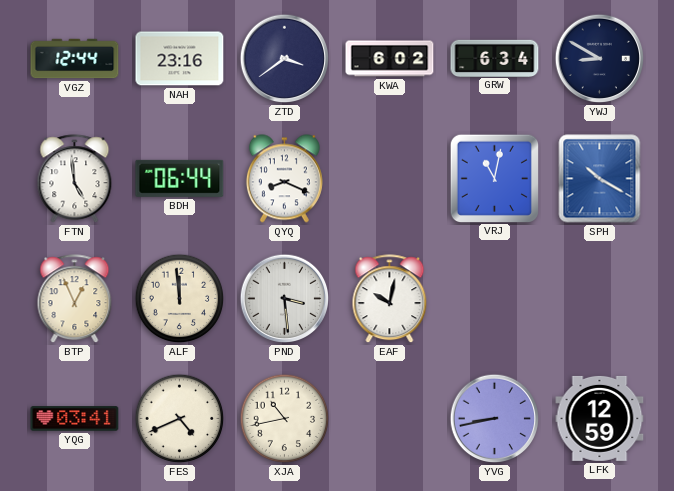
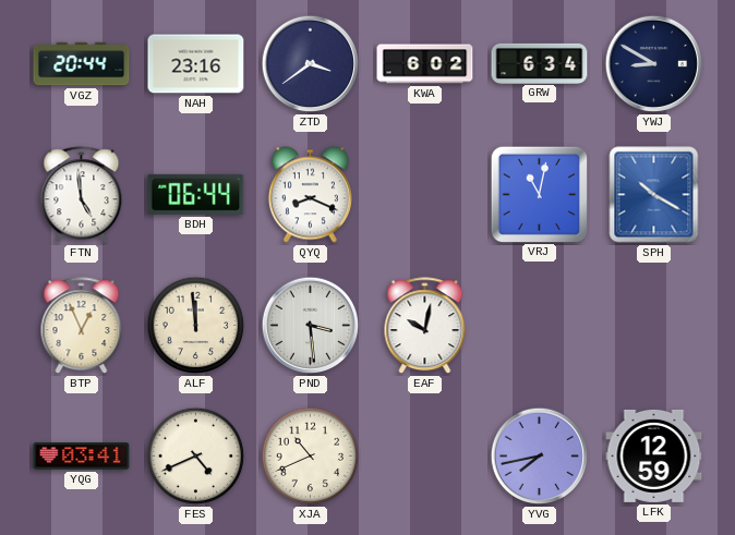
VGZ: 12:44 -> 20:44
XJA: 10:43 -> 10:41
YVG: 8:43 -> 7:43
